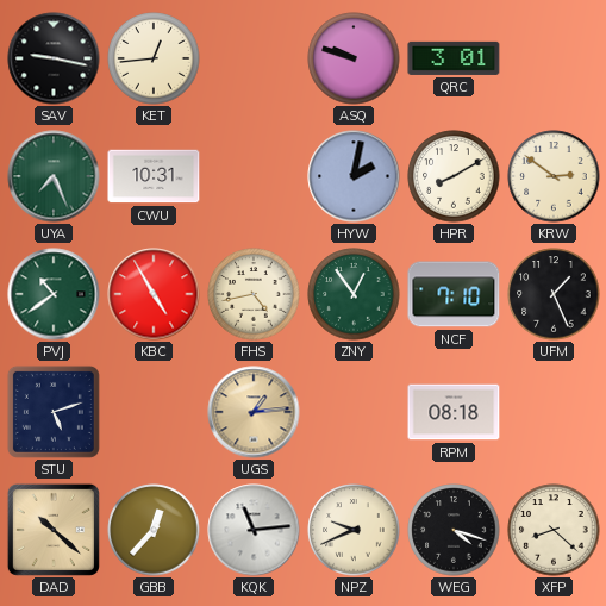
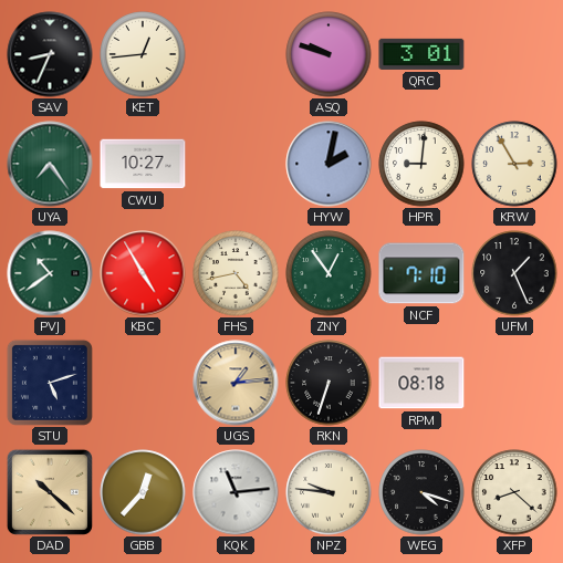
SAV: 9:17 -> 8:34
UYA: 7:26 -> 7:24
CWU: 10:31 -> 10:27
HPR: 8:10 -> 9:01
KRW: 2:51 -> 2:55
RKN: none -> 6:33
NPZ: 9:41 -> 9:46
